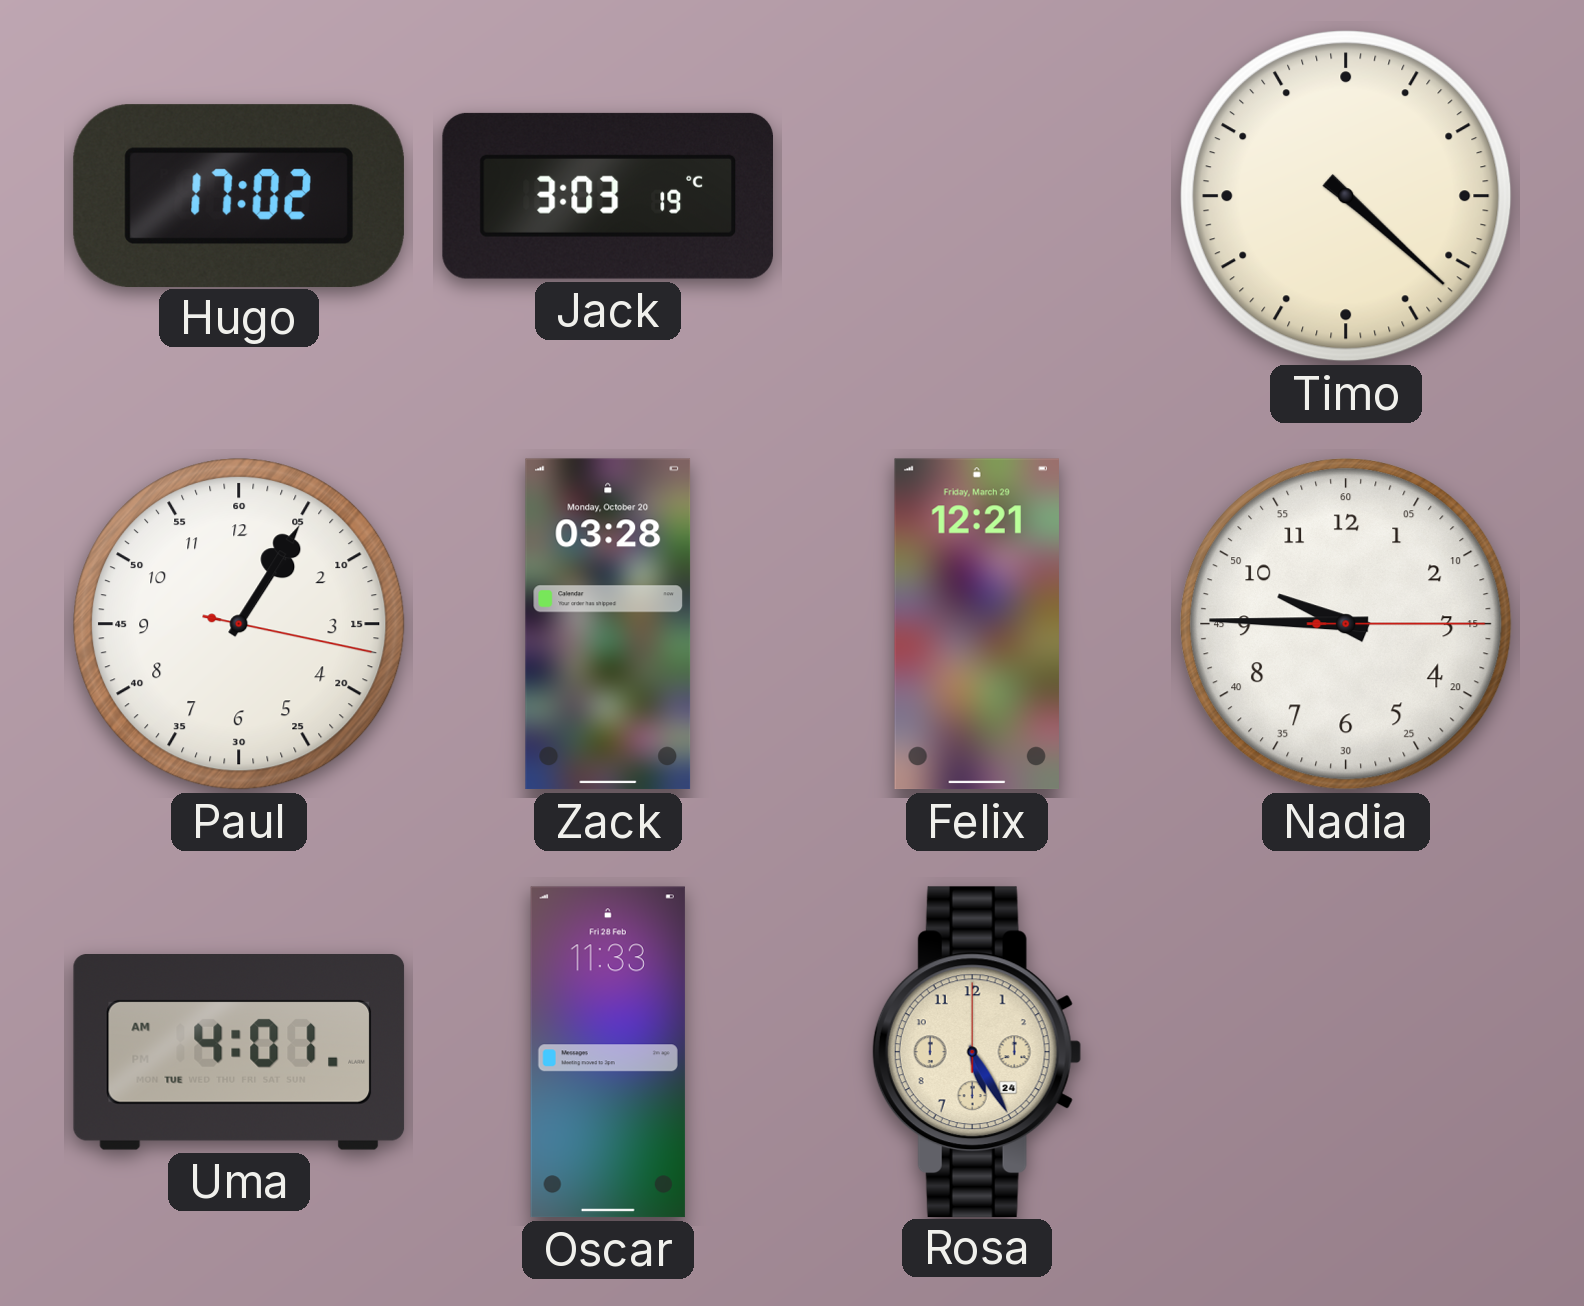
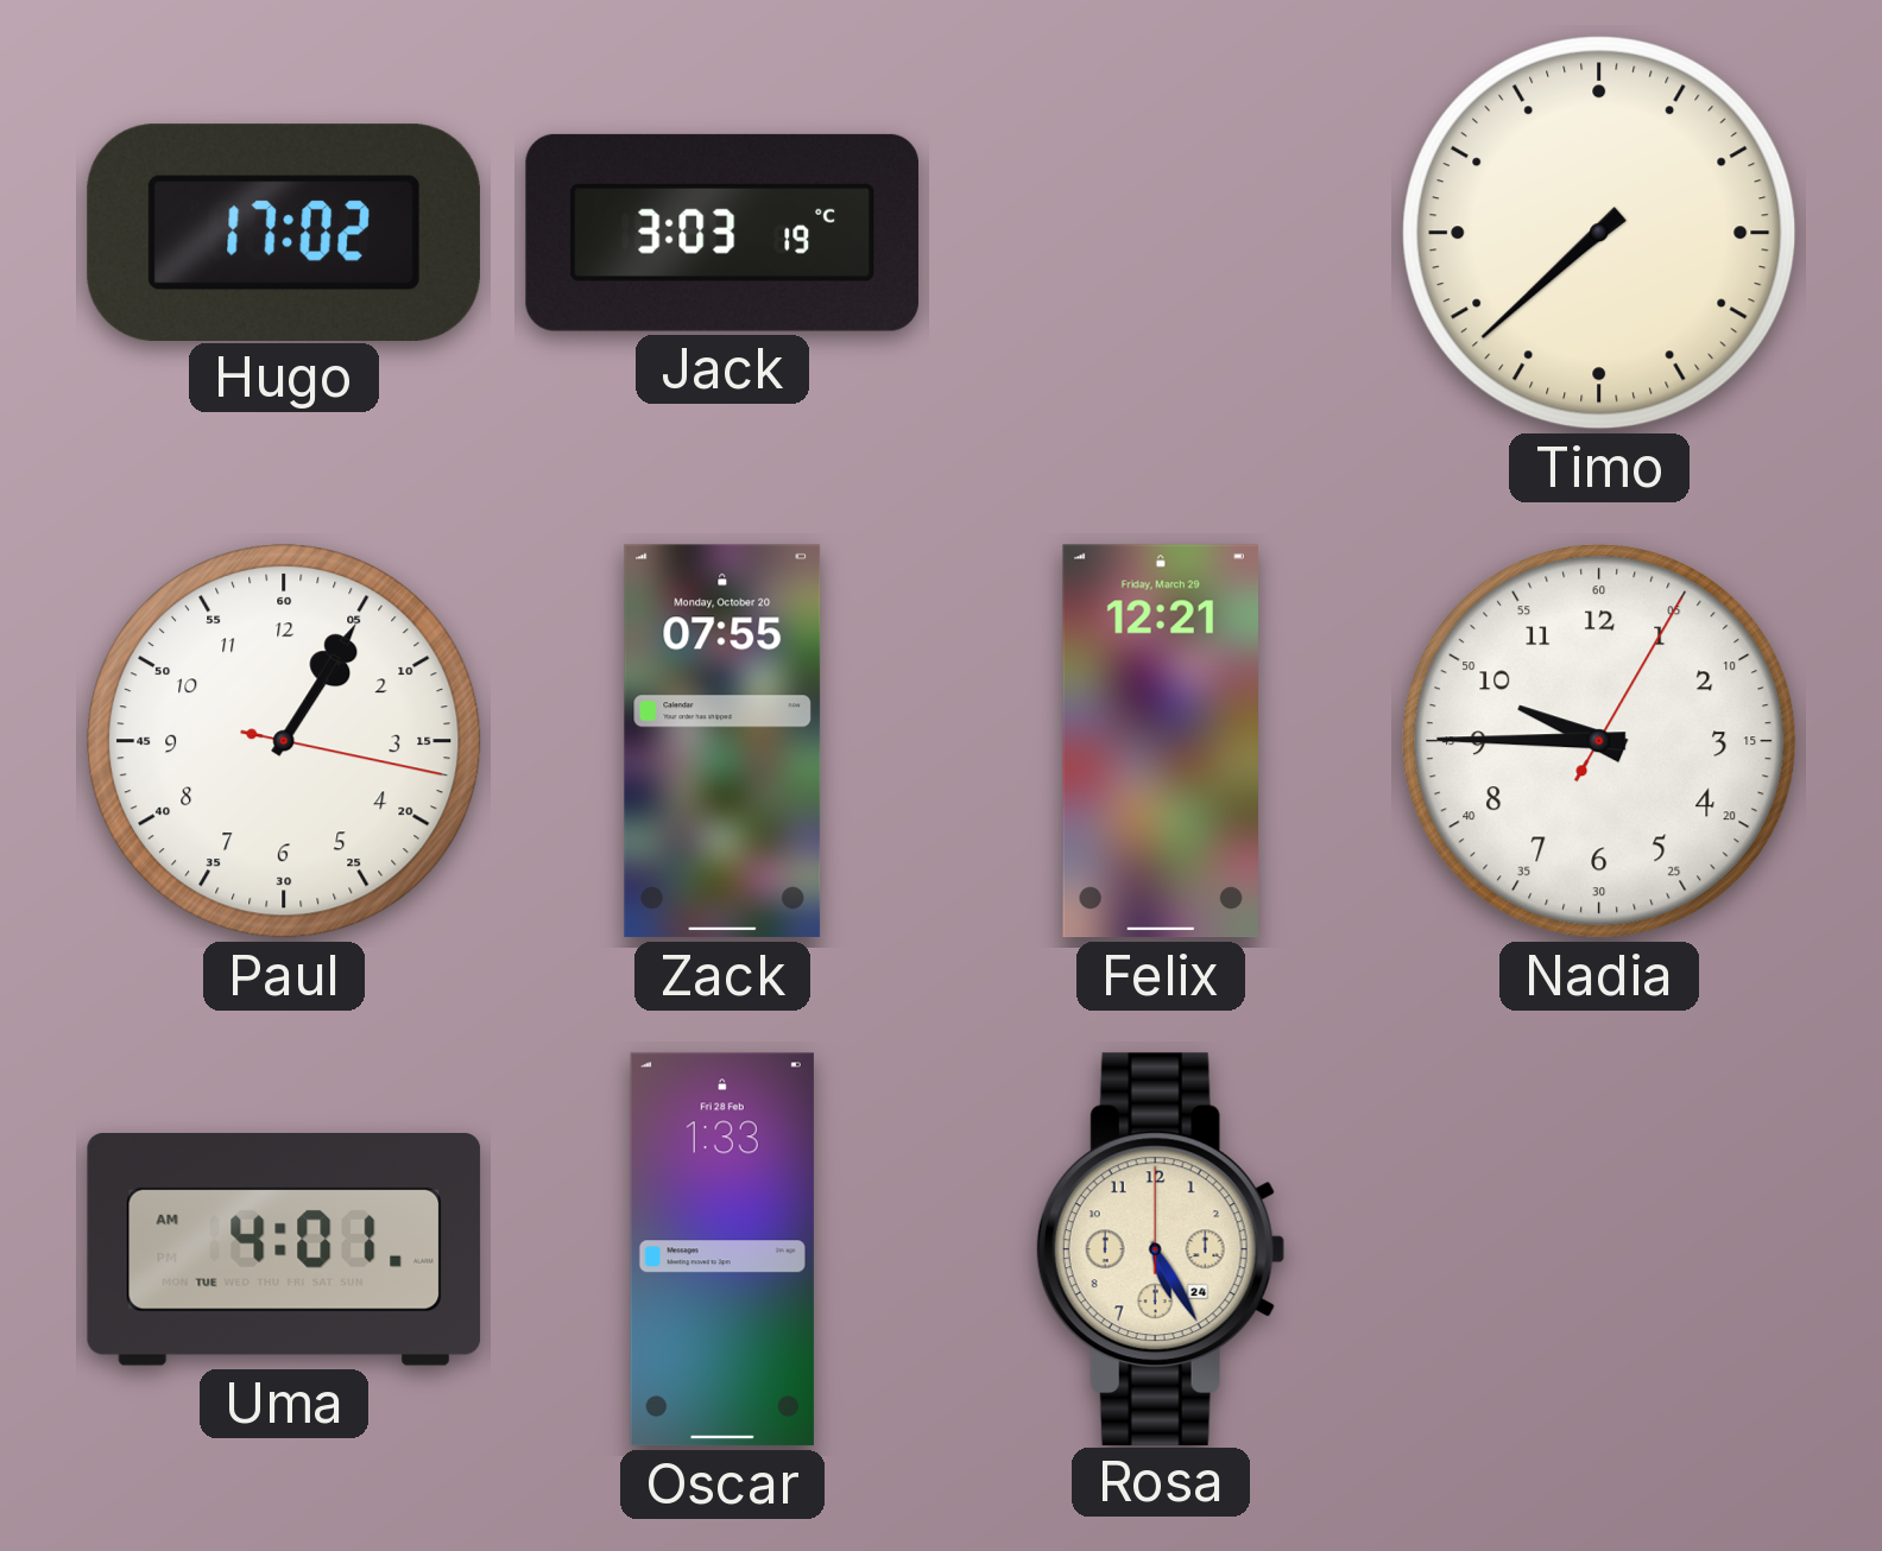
Timo: 4:22 -> 7:38
Zack: 03:28 -> 07:55
Nadia: 9:45:15 -> 9:45:05
Oscar: 11:33 -> 1:33
